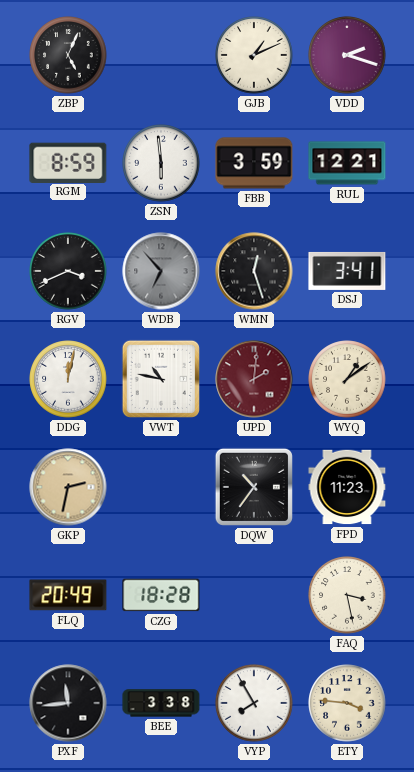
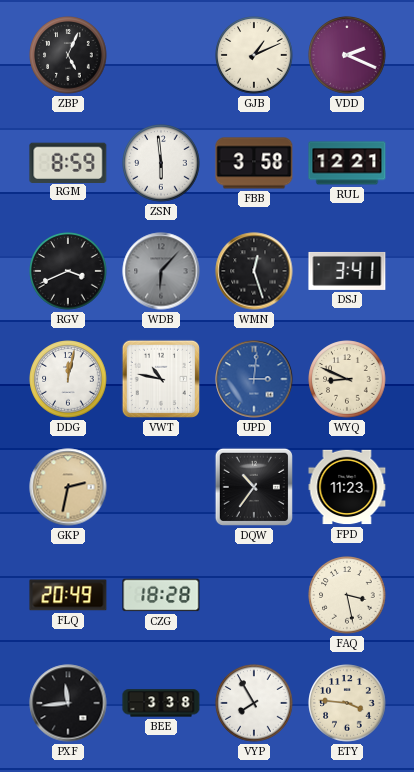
VDD: 2:18 -> 2:19
FBB: 3:59 -> 3:58
WDB: 6:53 -> 6:07
UPD: 2:01 -> 3:01
UPD dial: burgundy -> blue
WYQ: 1:09 -> 8:49
